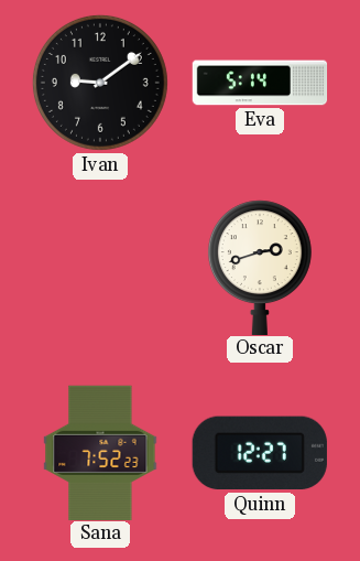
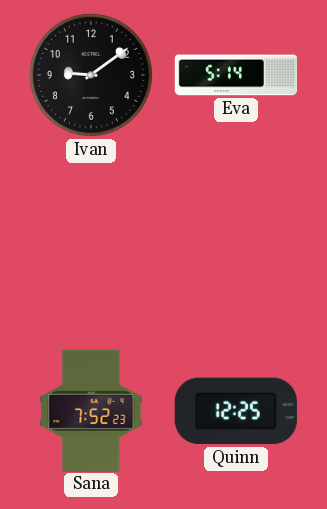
Oscar: 2:42 -> none
Quinn: 12:27 -> 12:25
